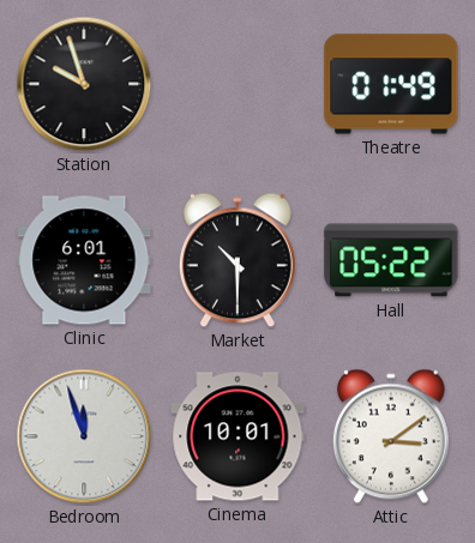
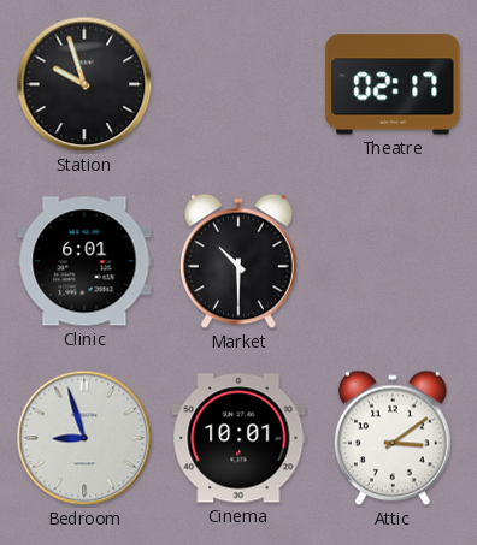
Theatre: 01:49 -> 02:17
Hall: 05:22 -> none
Bedroom: 11:57 -> 8:57
